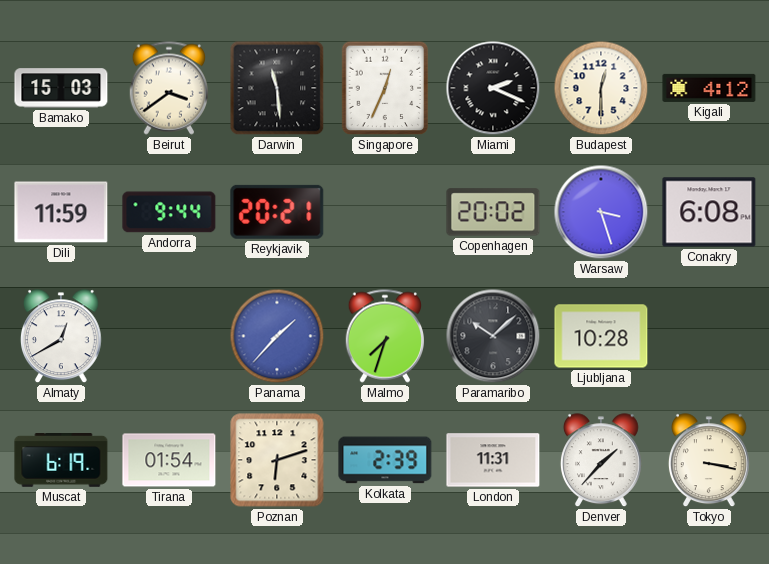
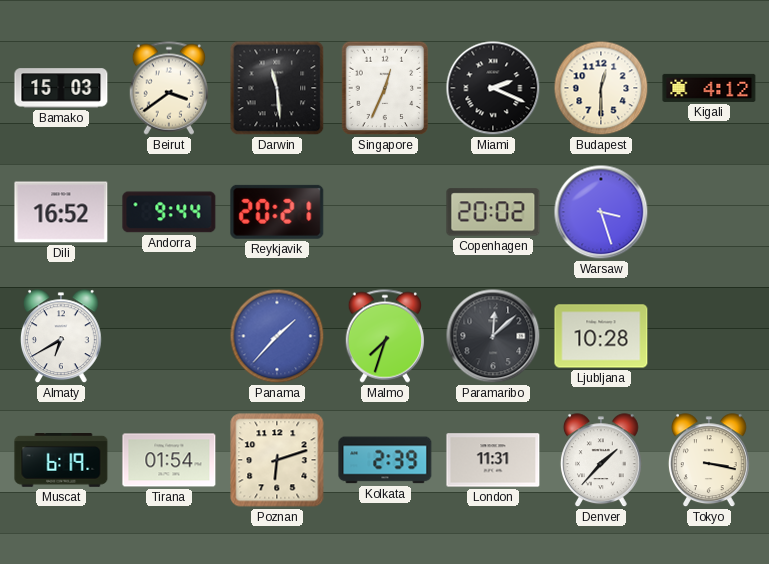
Dili: 11:59 -> 16:52
Conakry: 6:08 -> none
Almaty: 12:40 -> 6:40
Paramaribo: 10:08 -> 12:08
